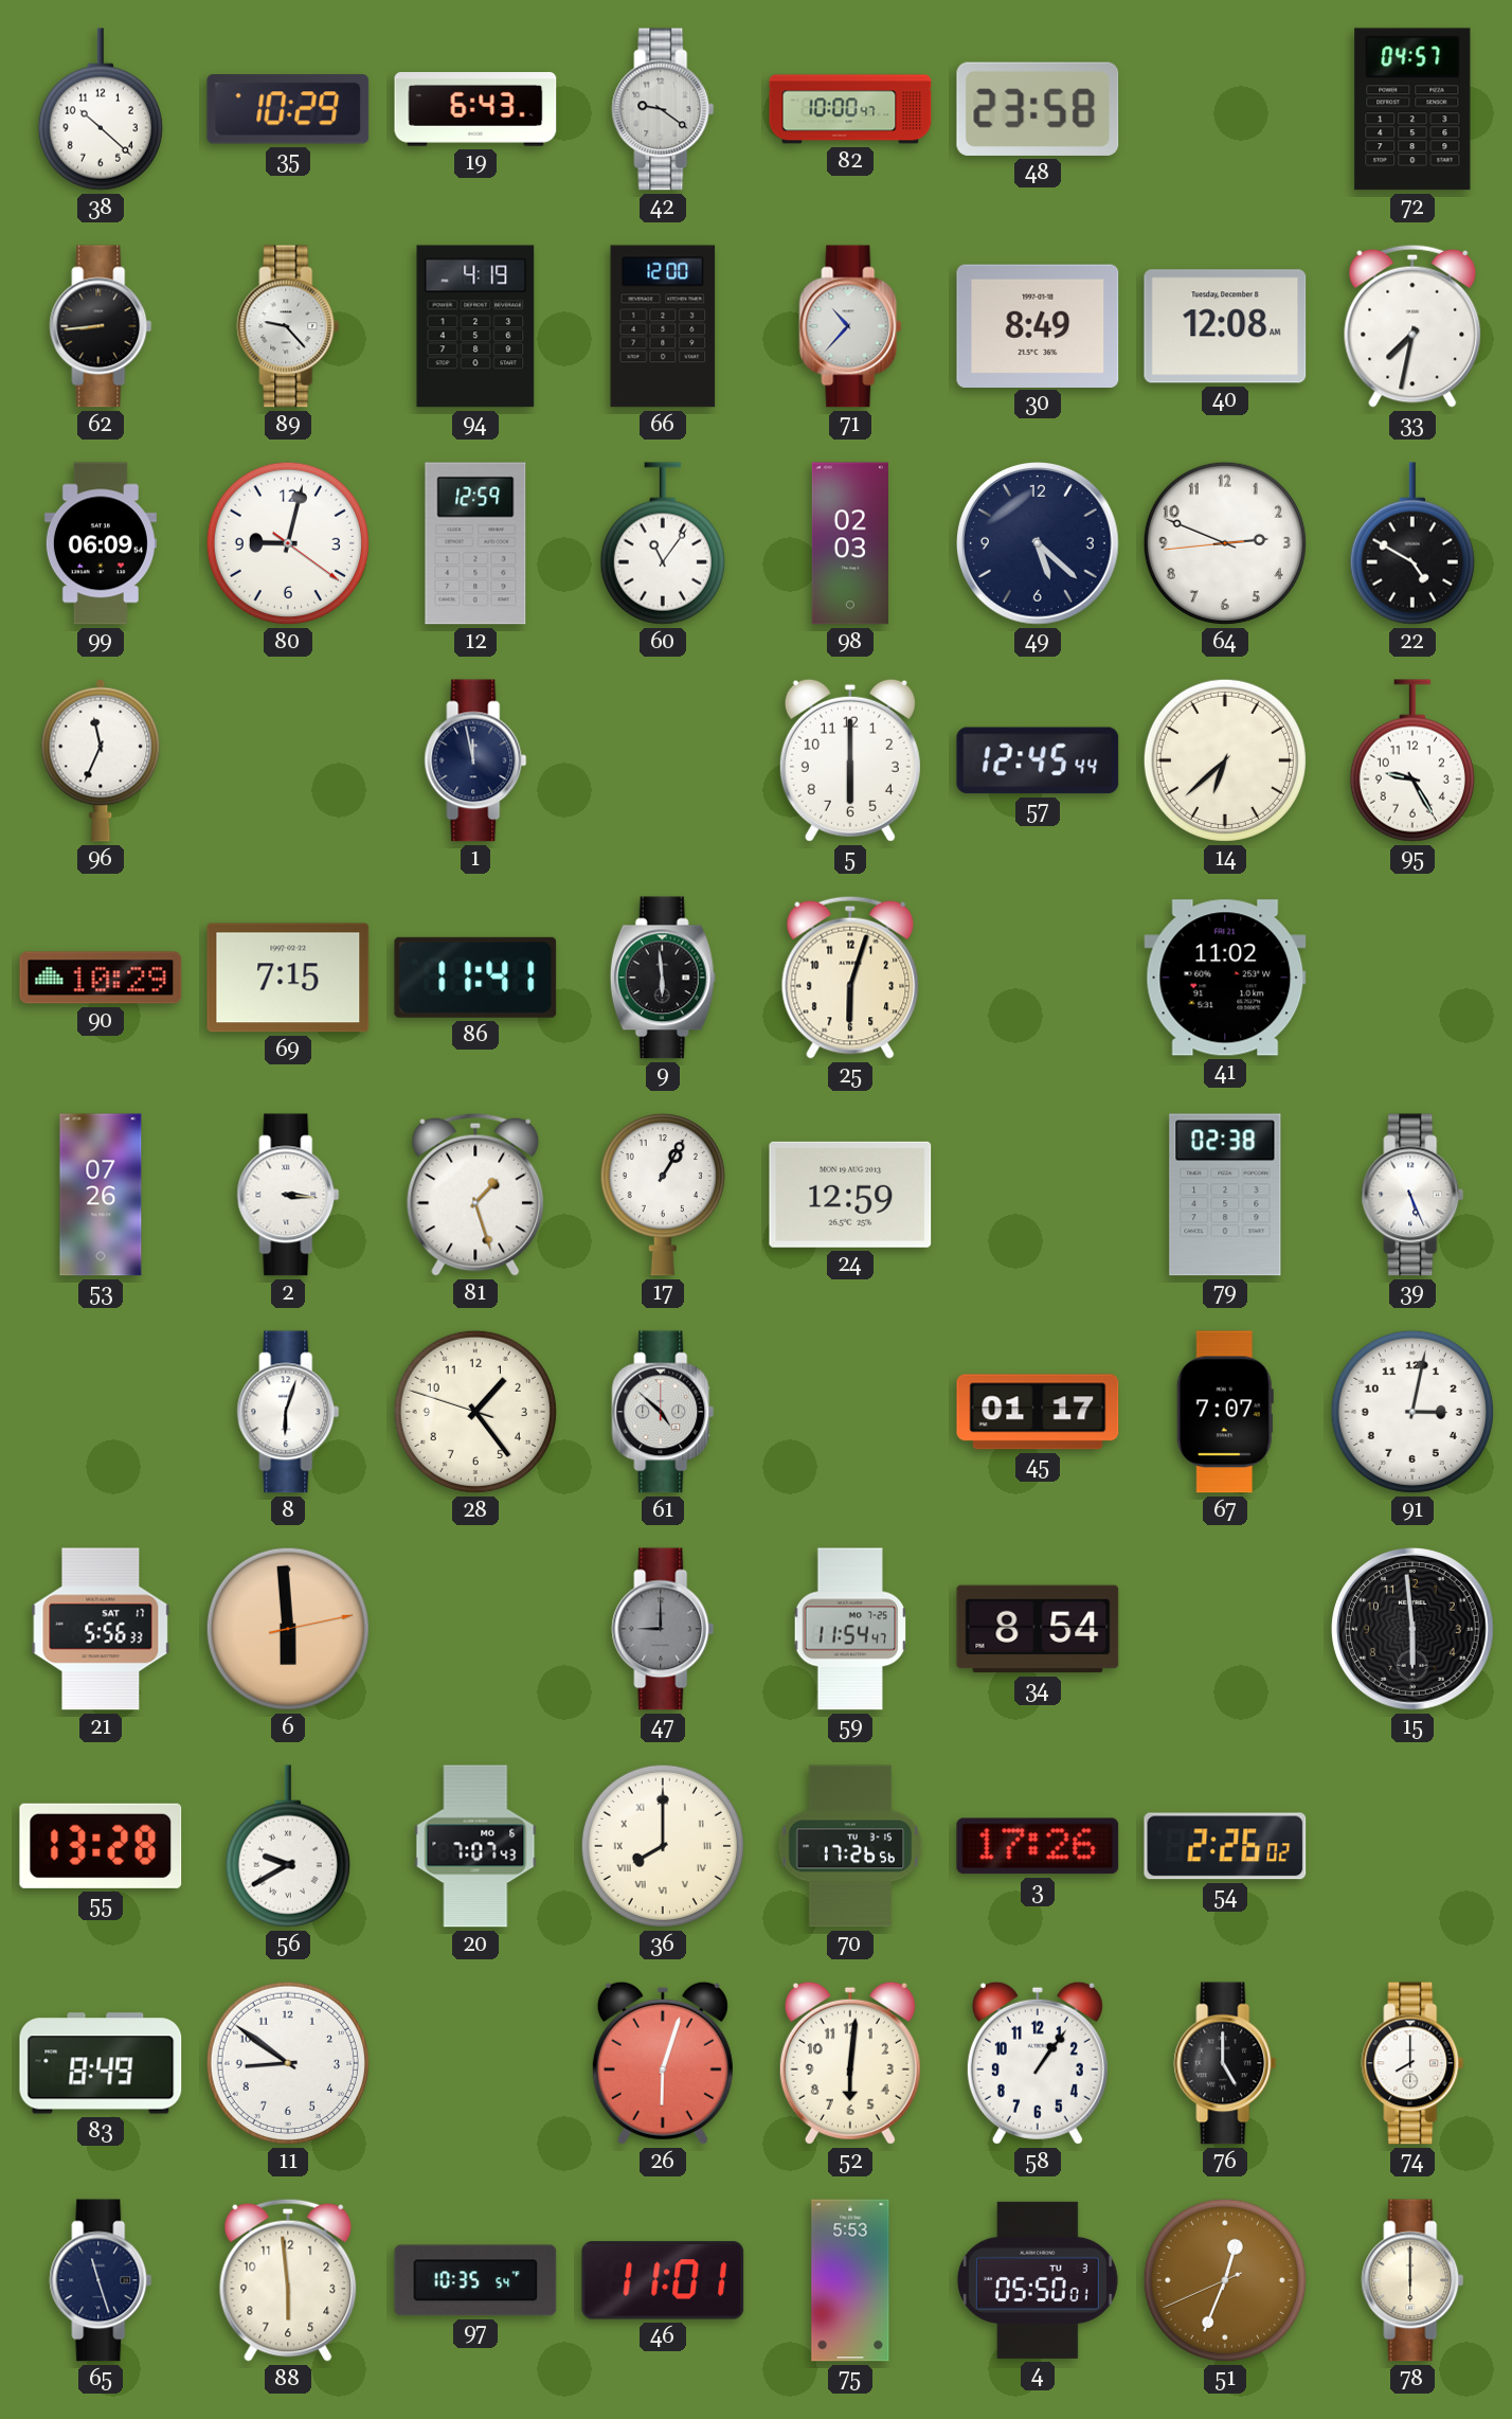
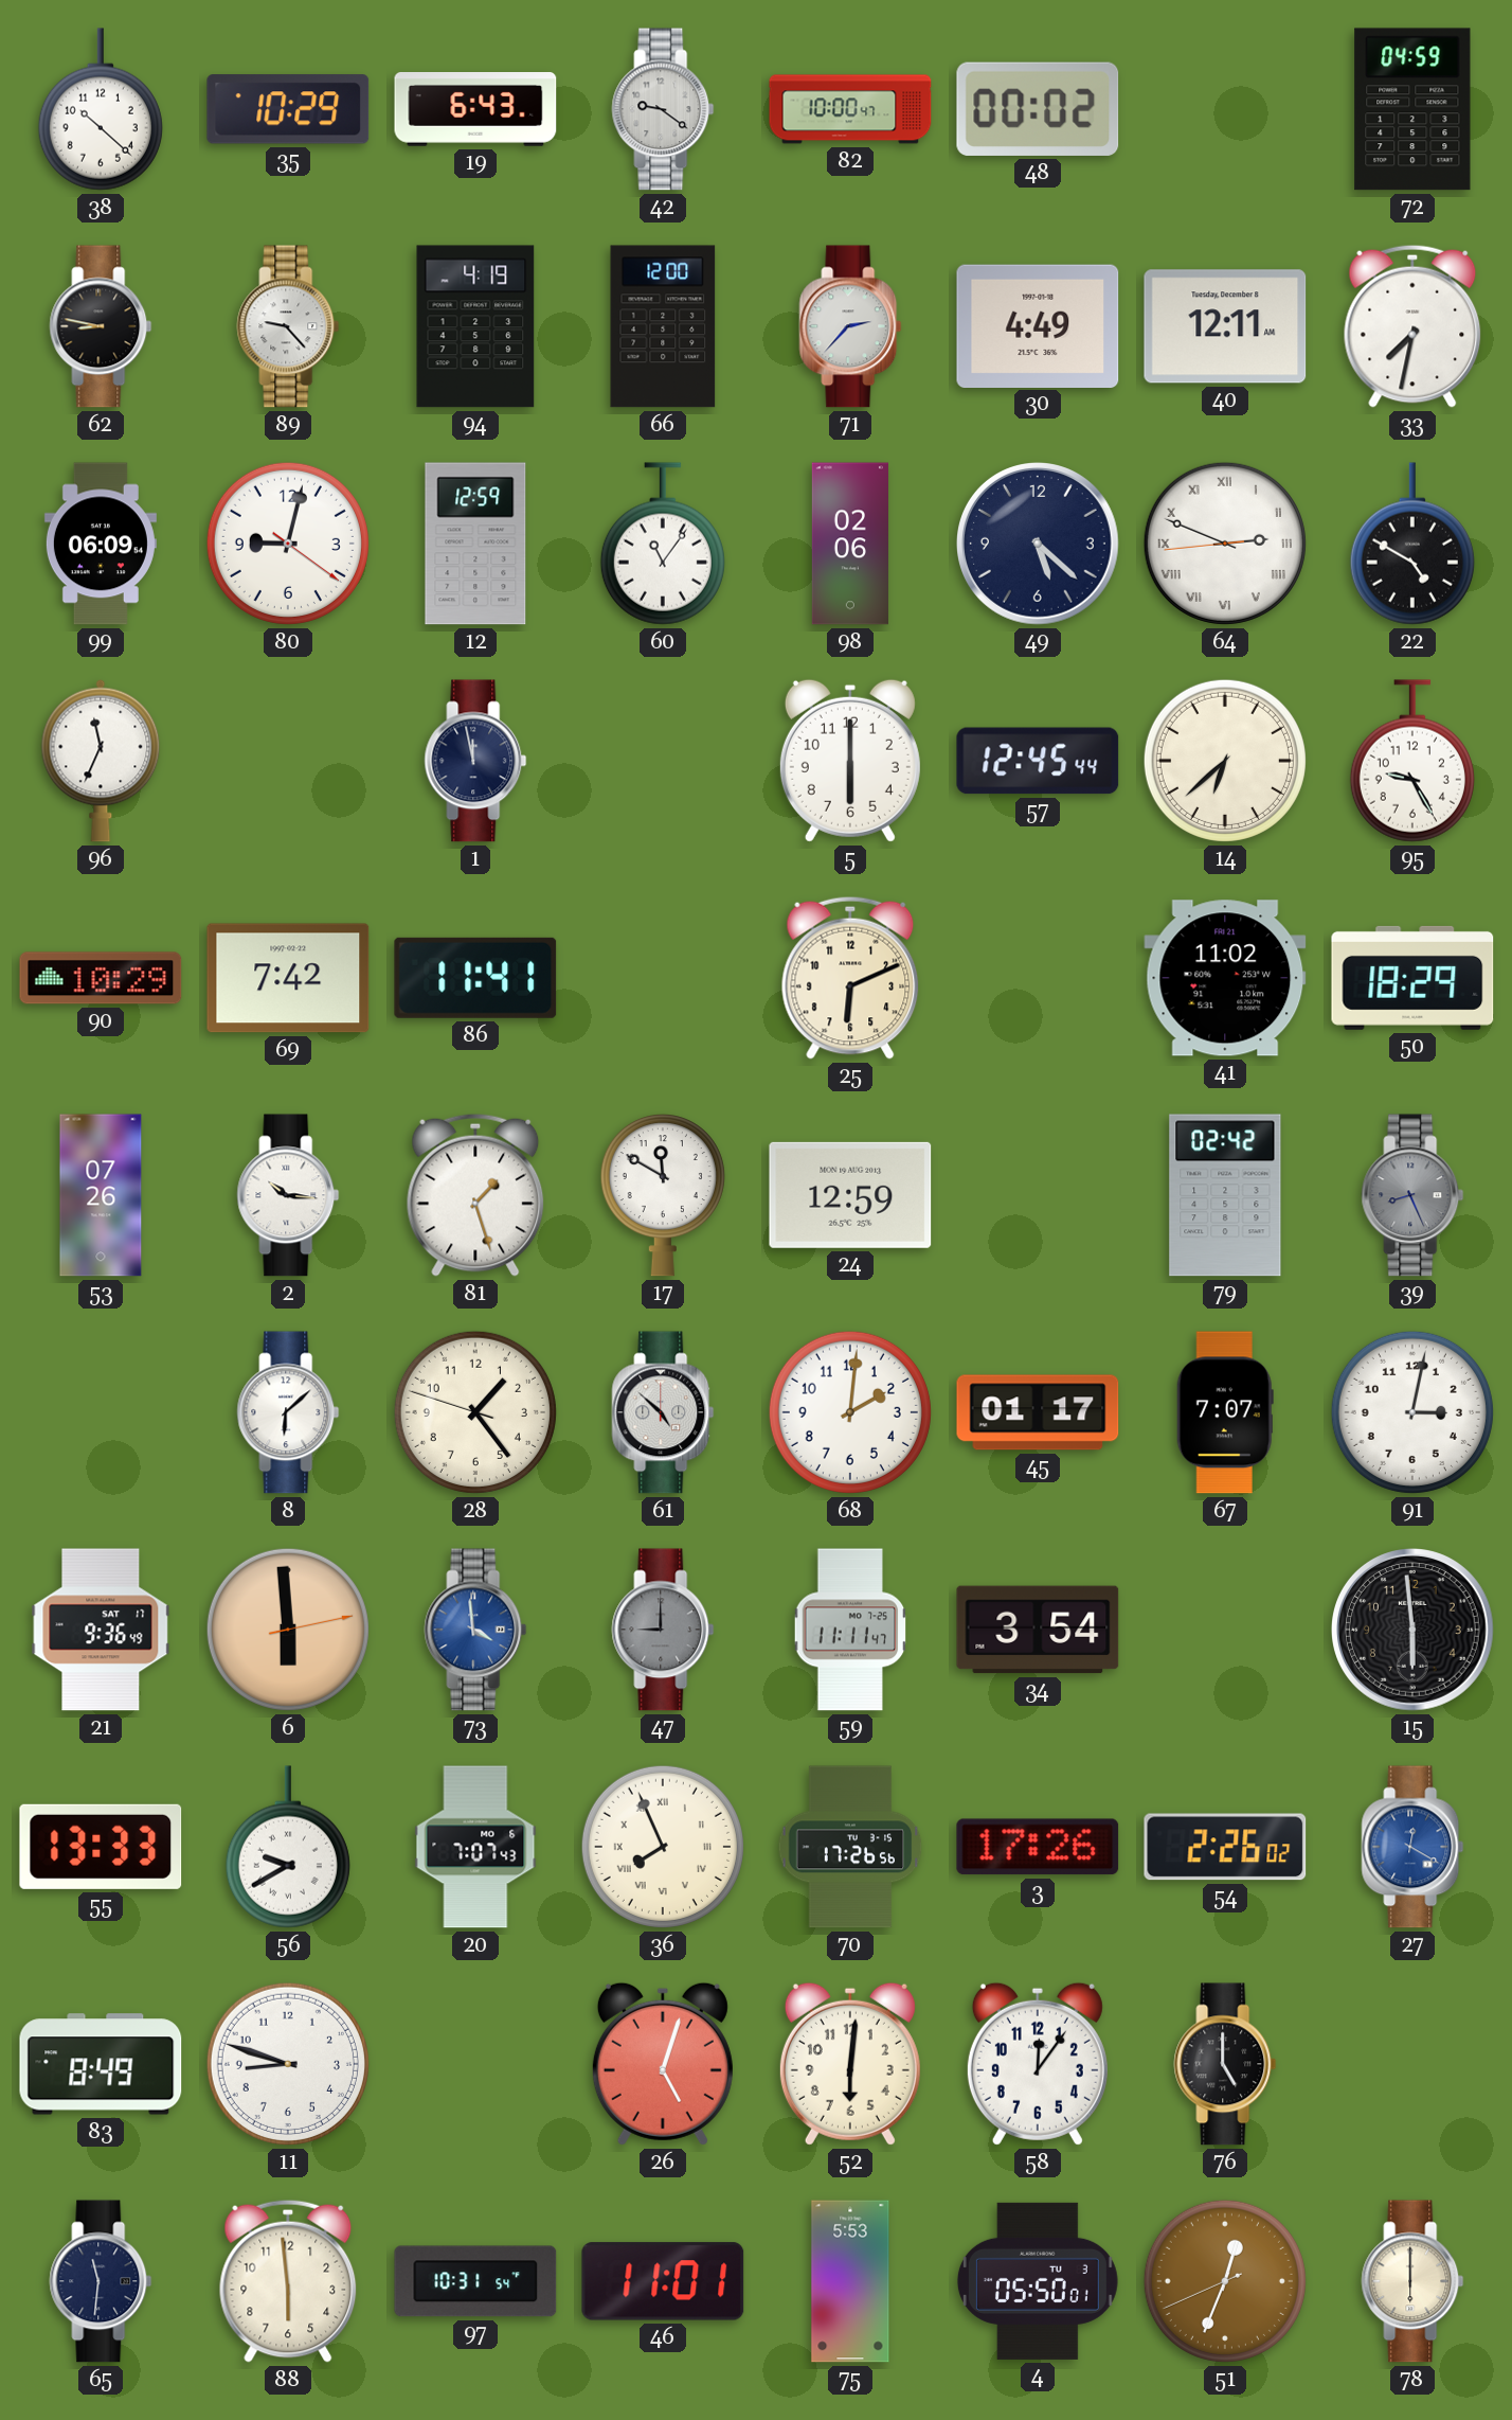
48: 23:58 -> 00:02
72: 04:57 -> 04:59
62: 8:44 -> 8:47
71: 10:37 -> 2:37
30: 8:49 -> 4:49
40: 12:08 -> 12:11
98: 02:03 -> 02:06
64 numerals: Arabic -> Roman
69: 7:15 -> 7:42
9: 5:59 -> none
25: 6:03 -> 6:11
50: none -> 18:29
2: 3:16 -> 10:16
17: 1:05 -> 11:50
79: 02:38 -> 02:42
39: 5:26 -> 8:26
39 dial: white -> grey
8: 6:03 -> 6:08
68: none -> 2:01
21: 5:56 -> 9:36
73: none -> 3:59
59: 11:54 -> 11:11
34: 8:54 -> 3:54
55: 13:28 -> 13:33
36: 8:00 -> 7:56
27: none -> 12:20
11: 8:51 -> 8:48
26: 6:03 -> 5:03
58: 1:06 -> 12:06
74: 8:00 -> none
65: 11:27 -> 11:31
97: 10:35 -> 10:31
